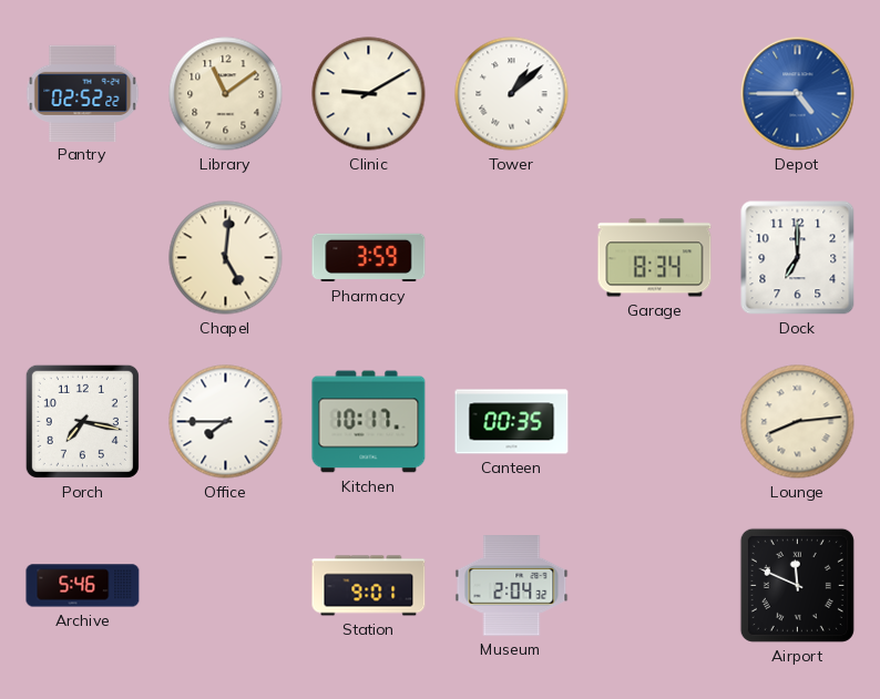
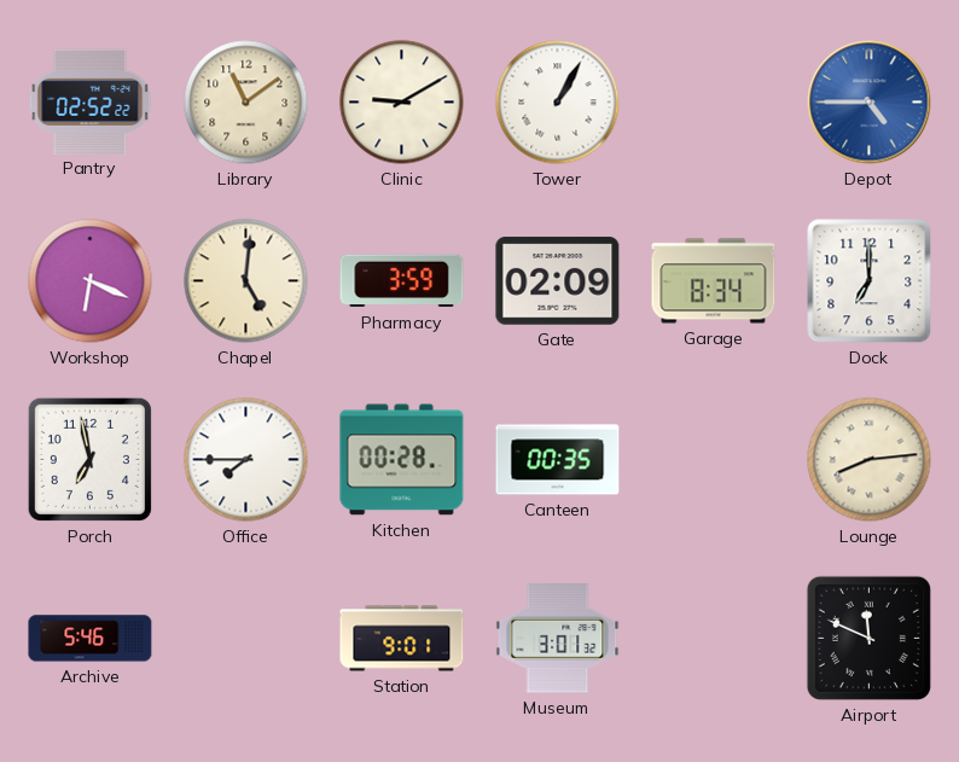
Tower: 1:08 -> 1:05
Workshop: none -> 6:19
Gate: none -> 02:09
Porch: 7:17 -> 6:58
Kitchen: 10:17 -> 00:28
Museum: 2:04 -> 3:01
